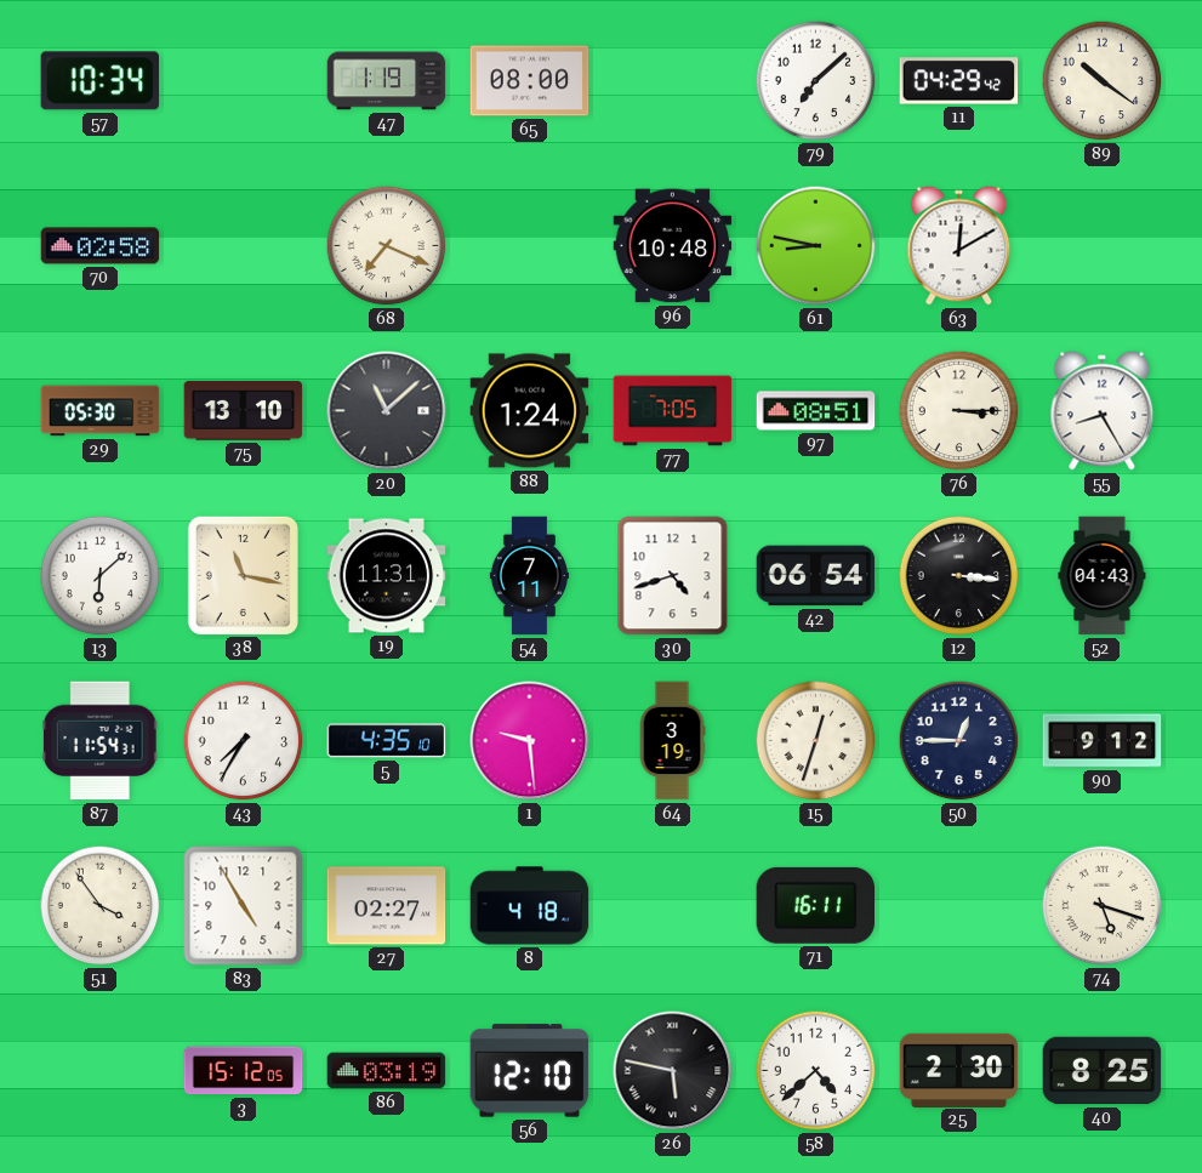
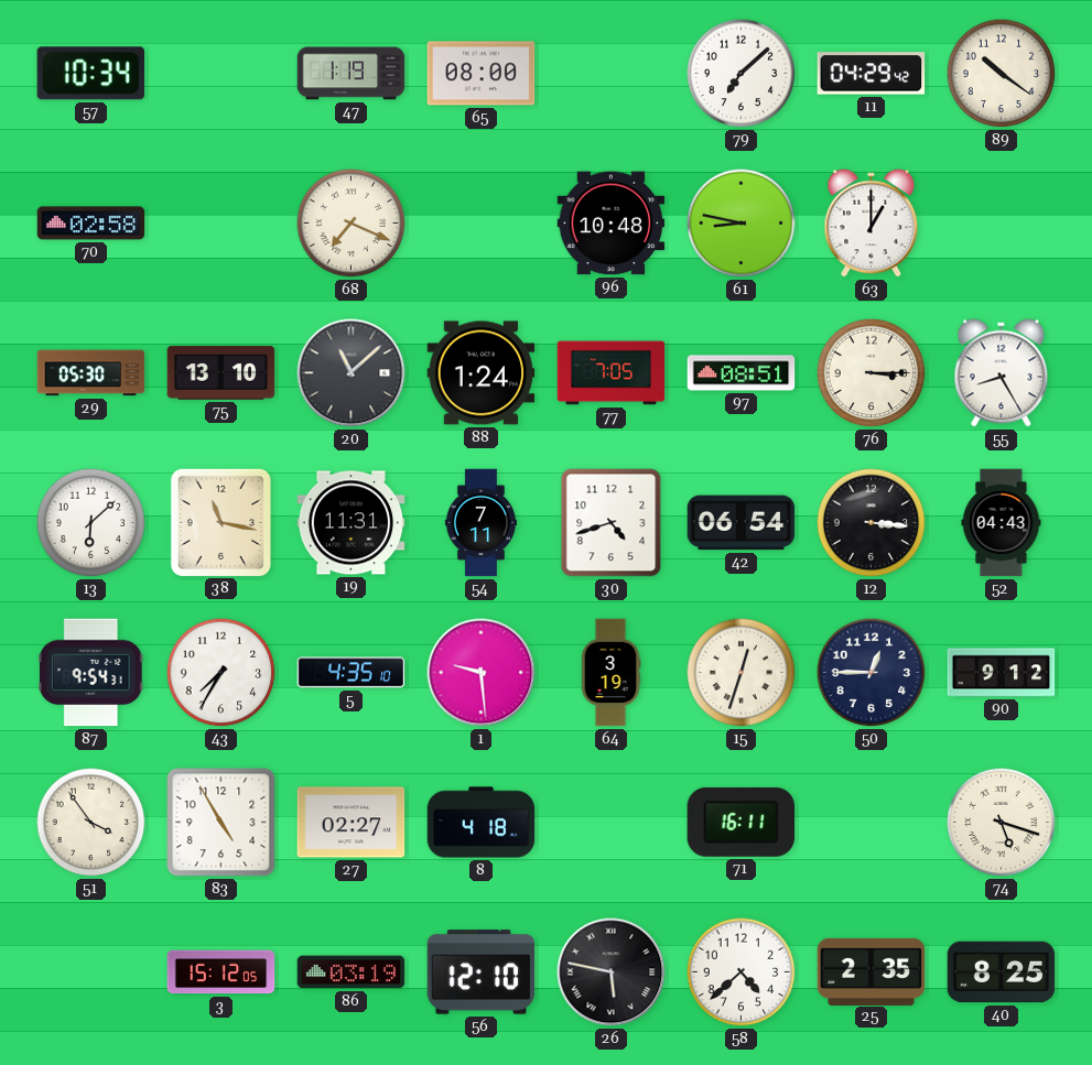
63: 12:10 -> 1:00
87: 11:54 -> 9:54
25: 2:30 -> 2:35
